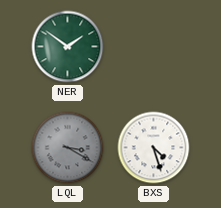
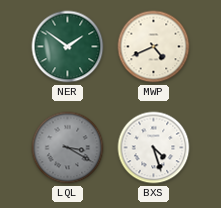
MWP: none -> 4:41
